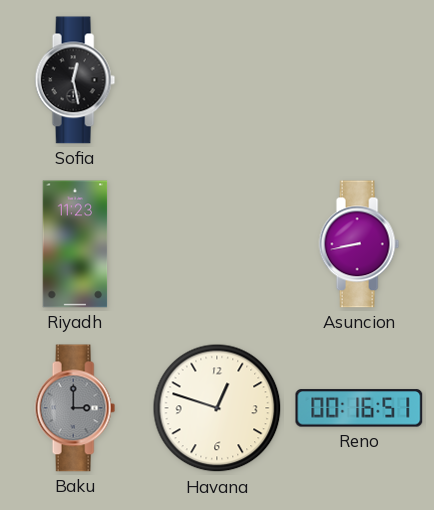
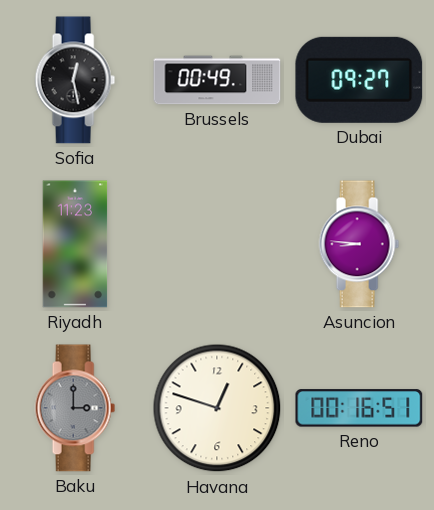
Brussels: none -> 00:49
Dubai: none -> 09:27
Asuncion: 8:43 -> 8:46
